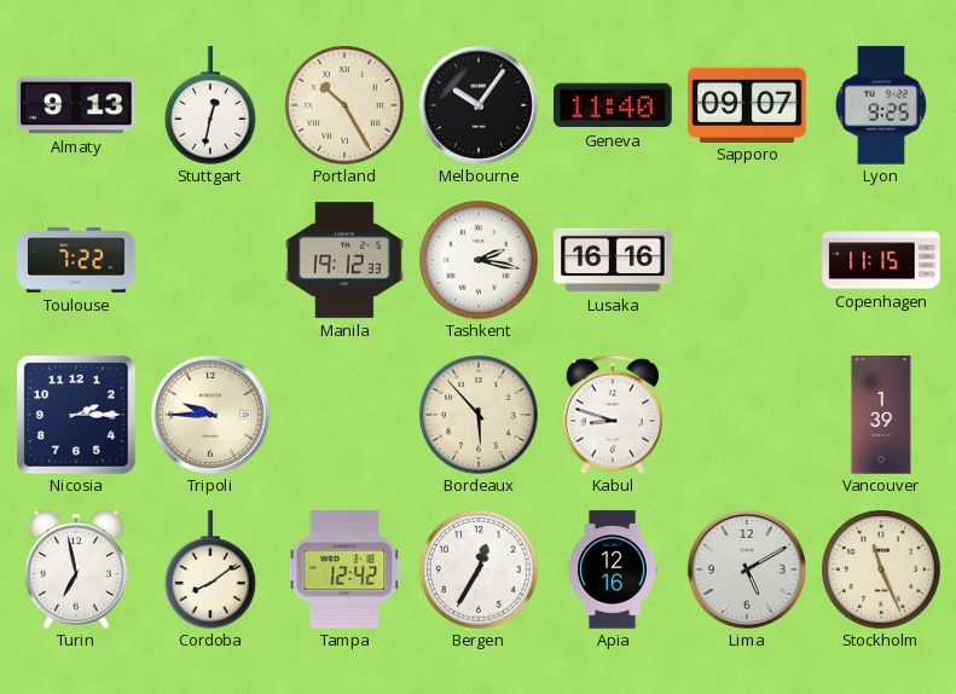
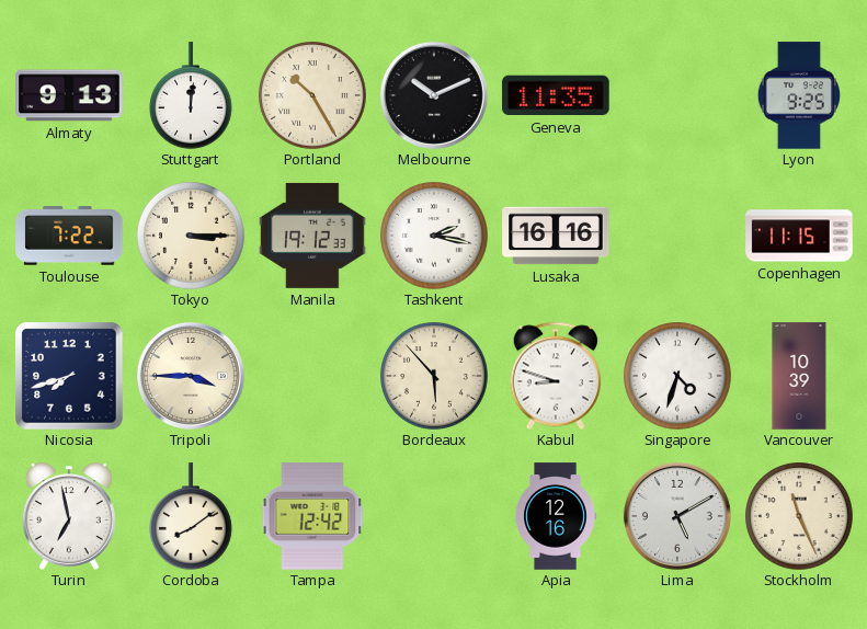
Stuttgart: 12:32 -> 12:01
Melbourne: 10:06 -> 10:11
Geneva: 11:40 -> 11:35
Sapporo: 09:07 -> none
Tokyo: none -> 3:15
Nicosia: 2:15 -> 7:42
Tripoli: 9:45 -> 3:45
Singapore: none -> 4:33
Vancouver: 1:39 -> 10:39
Bergen: 12:35 -> none
